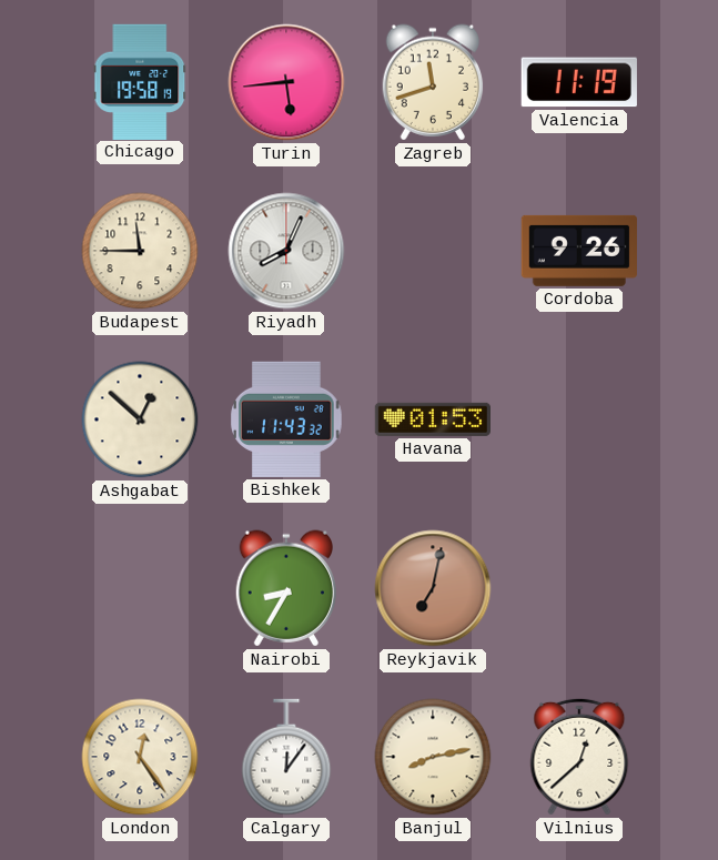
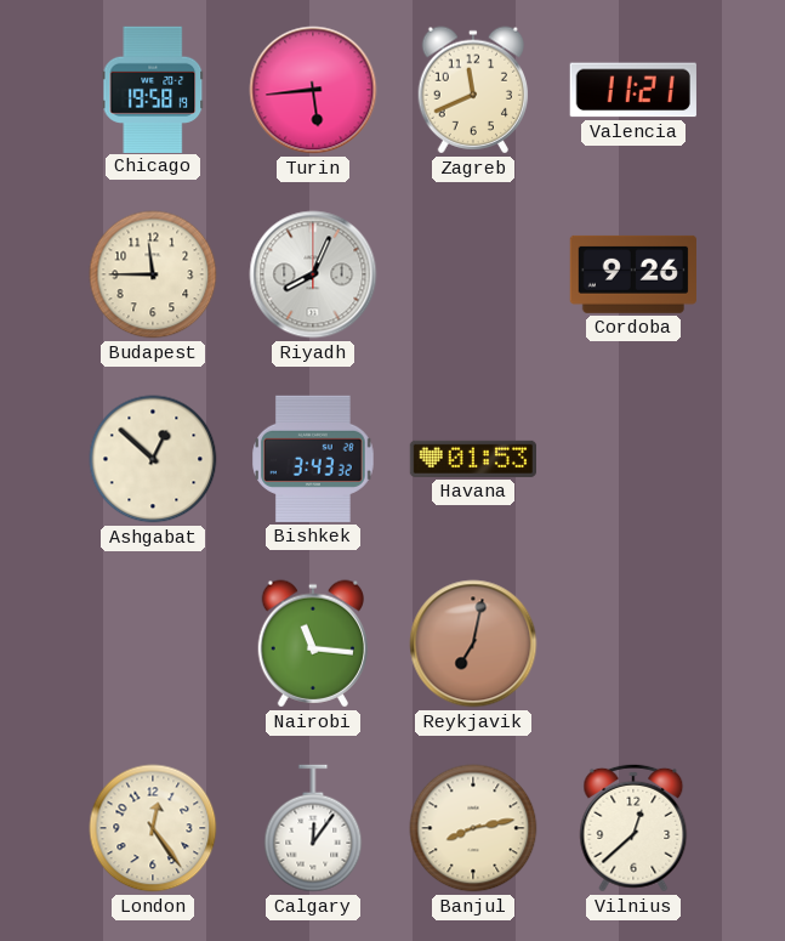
Zagreb: 11:42 -> 11:41
Valencia: 11:19 -> 11:21
Bishkek: 11:43 -> 3:43
Nairobi: 8:35 -> 11:16
